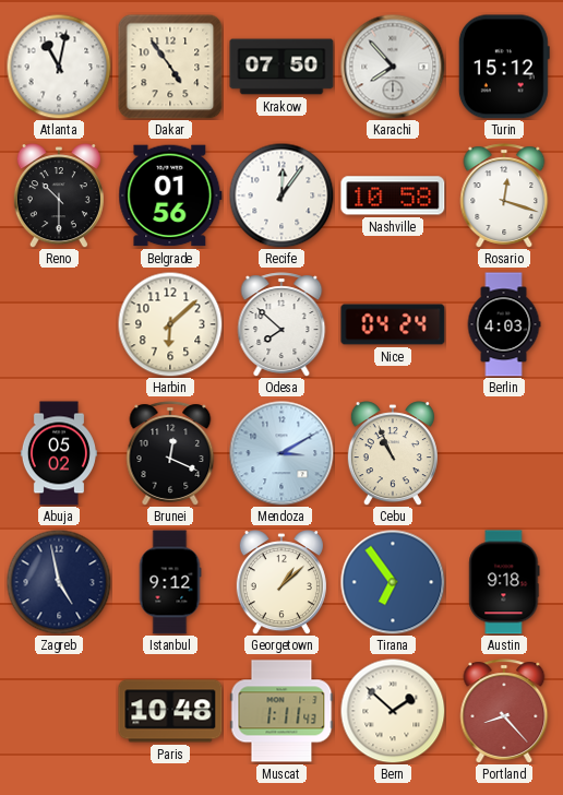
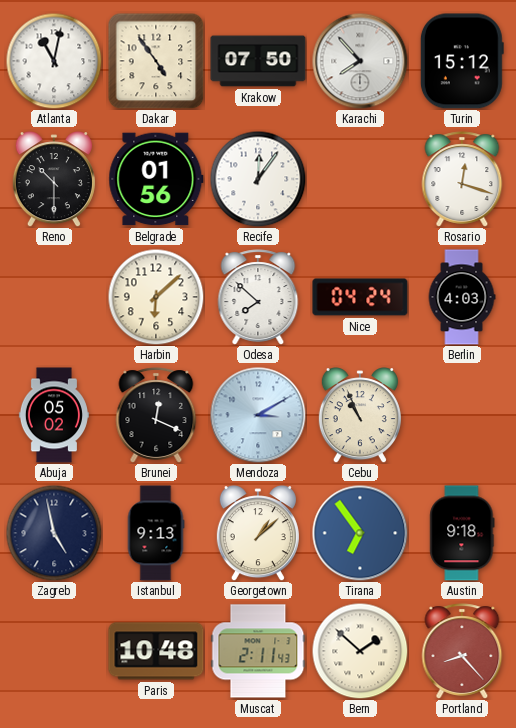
Nashville: 10:58 -> none
Istanbul: 9:12 -> 9:13
Muscat: 1:11 -> 2:11
